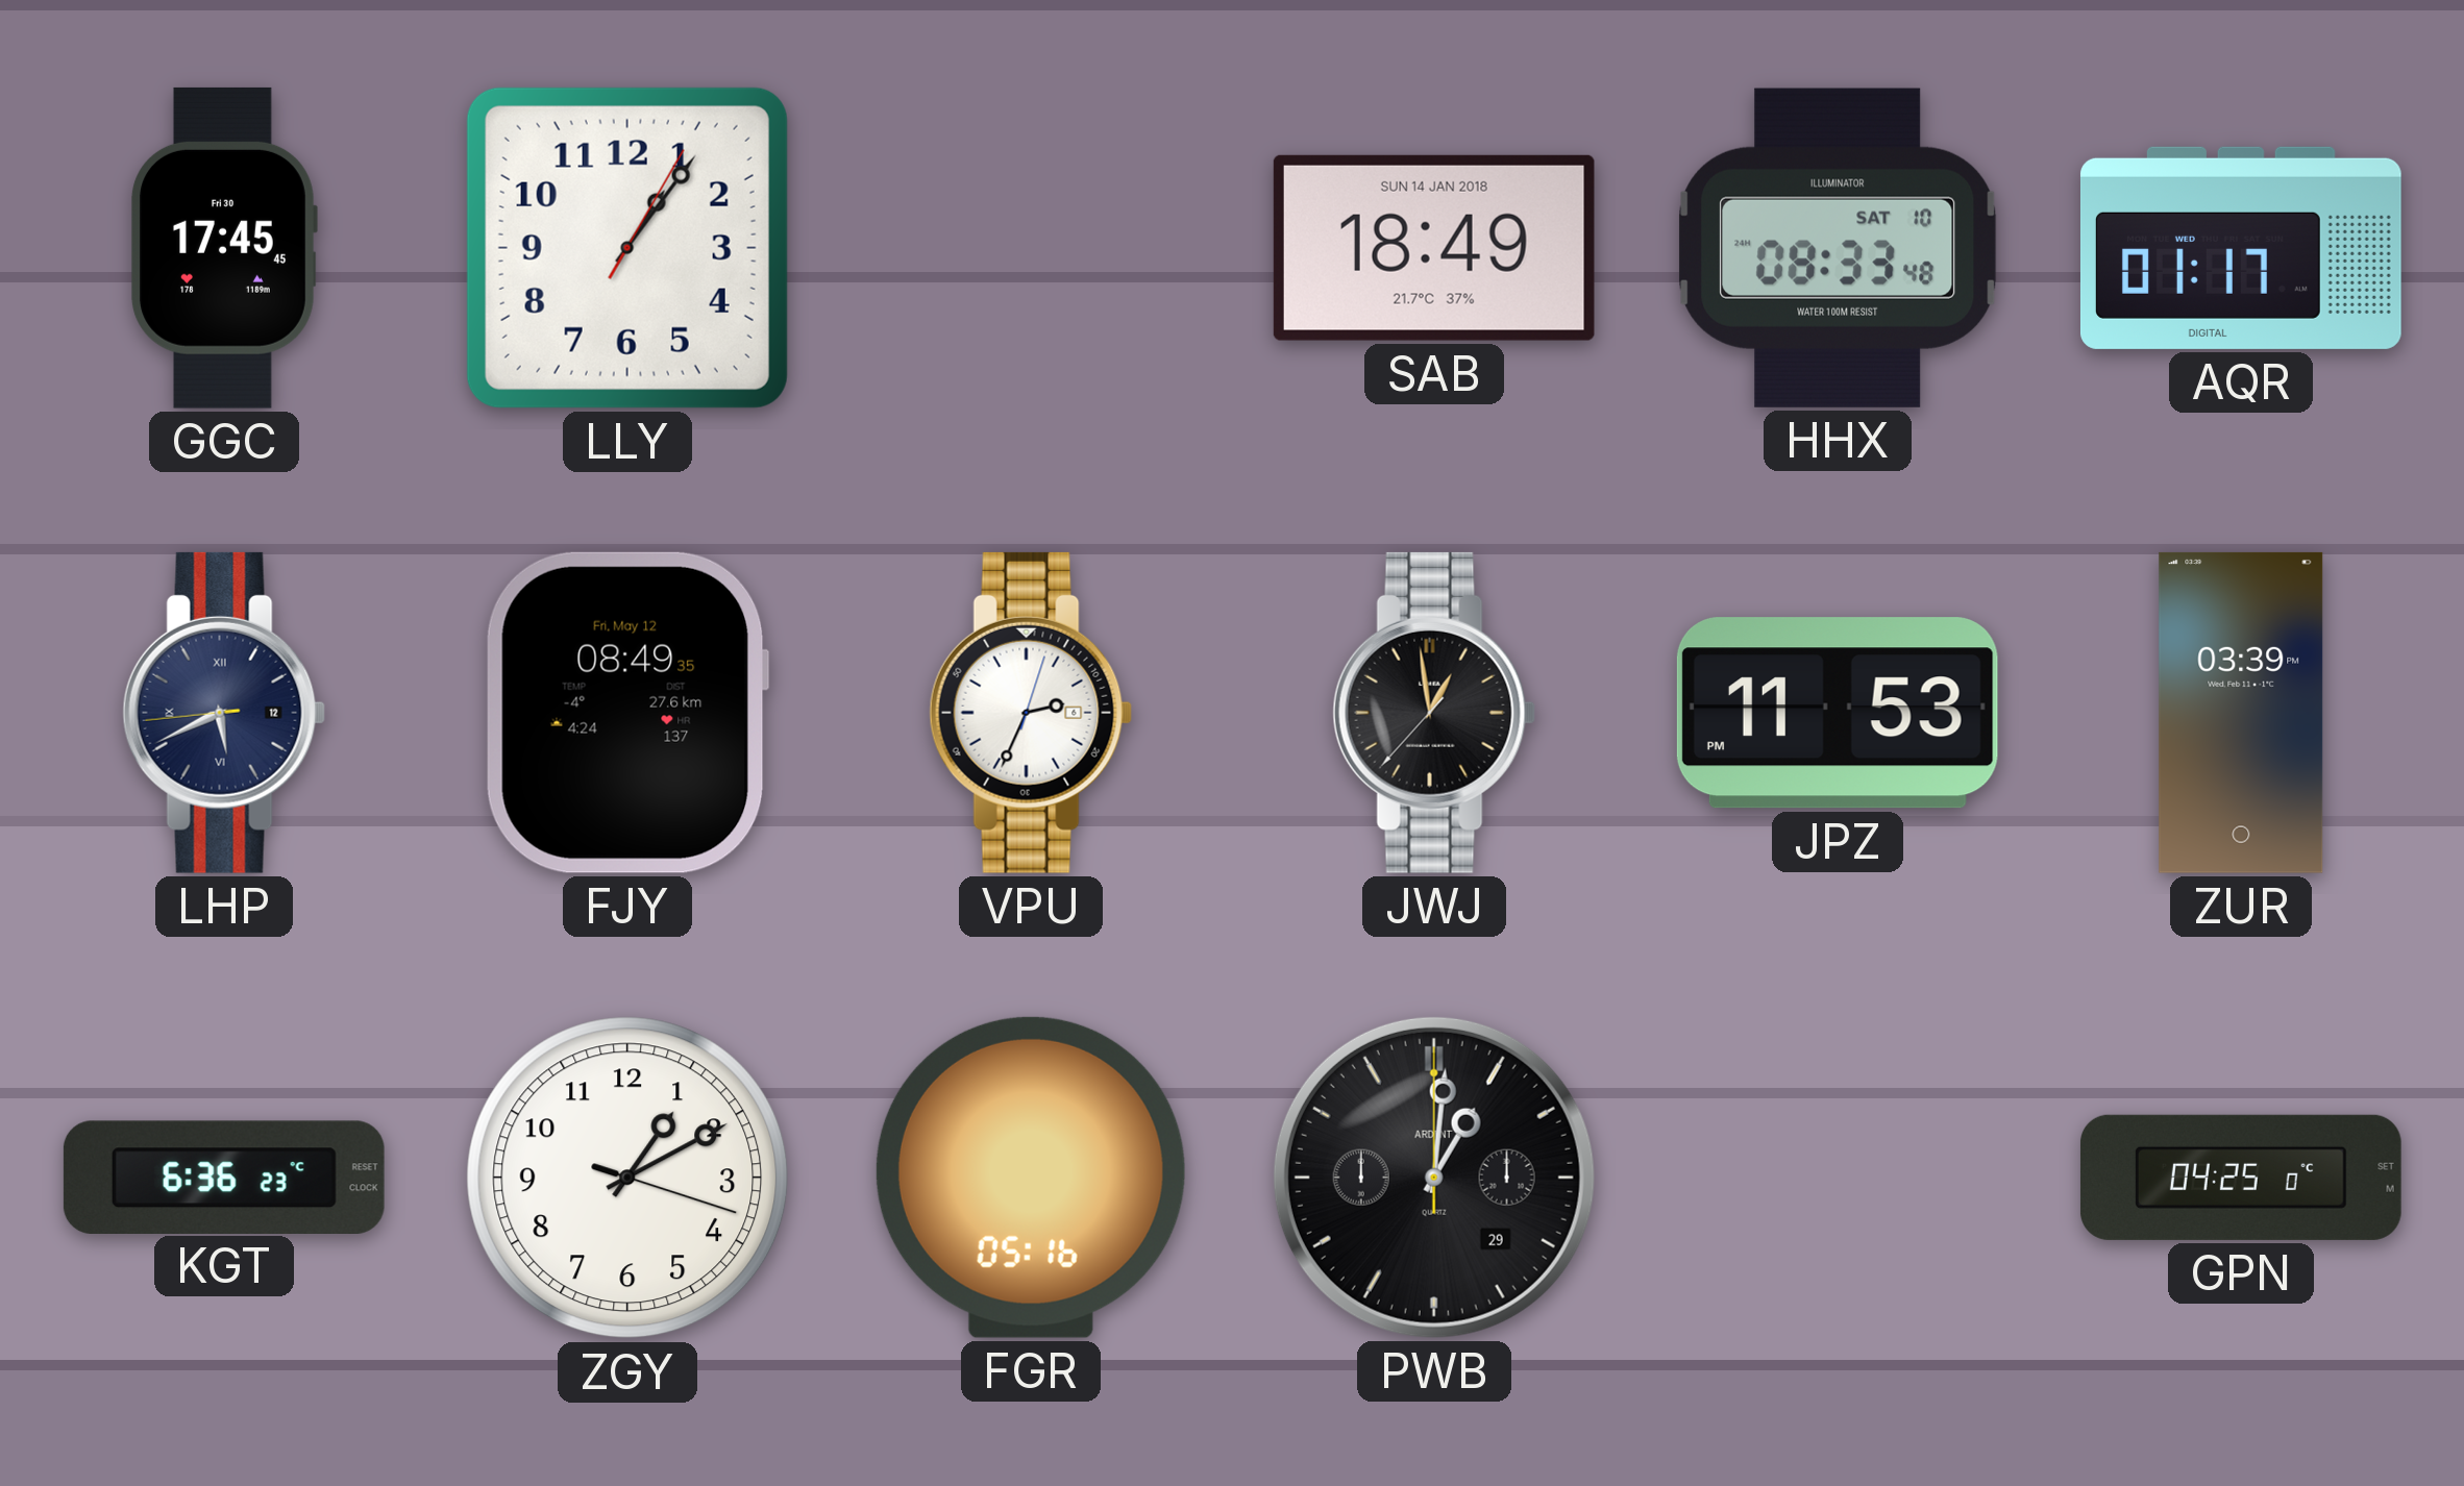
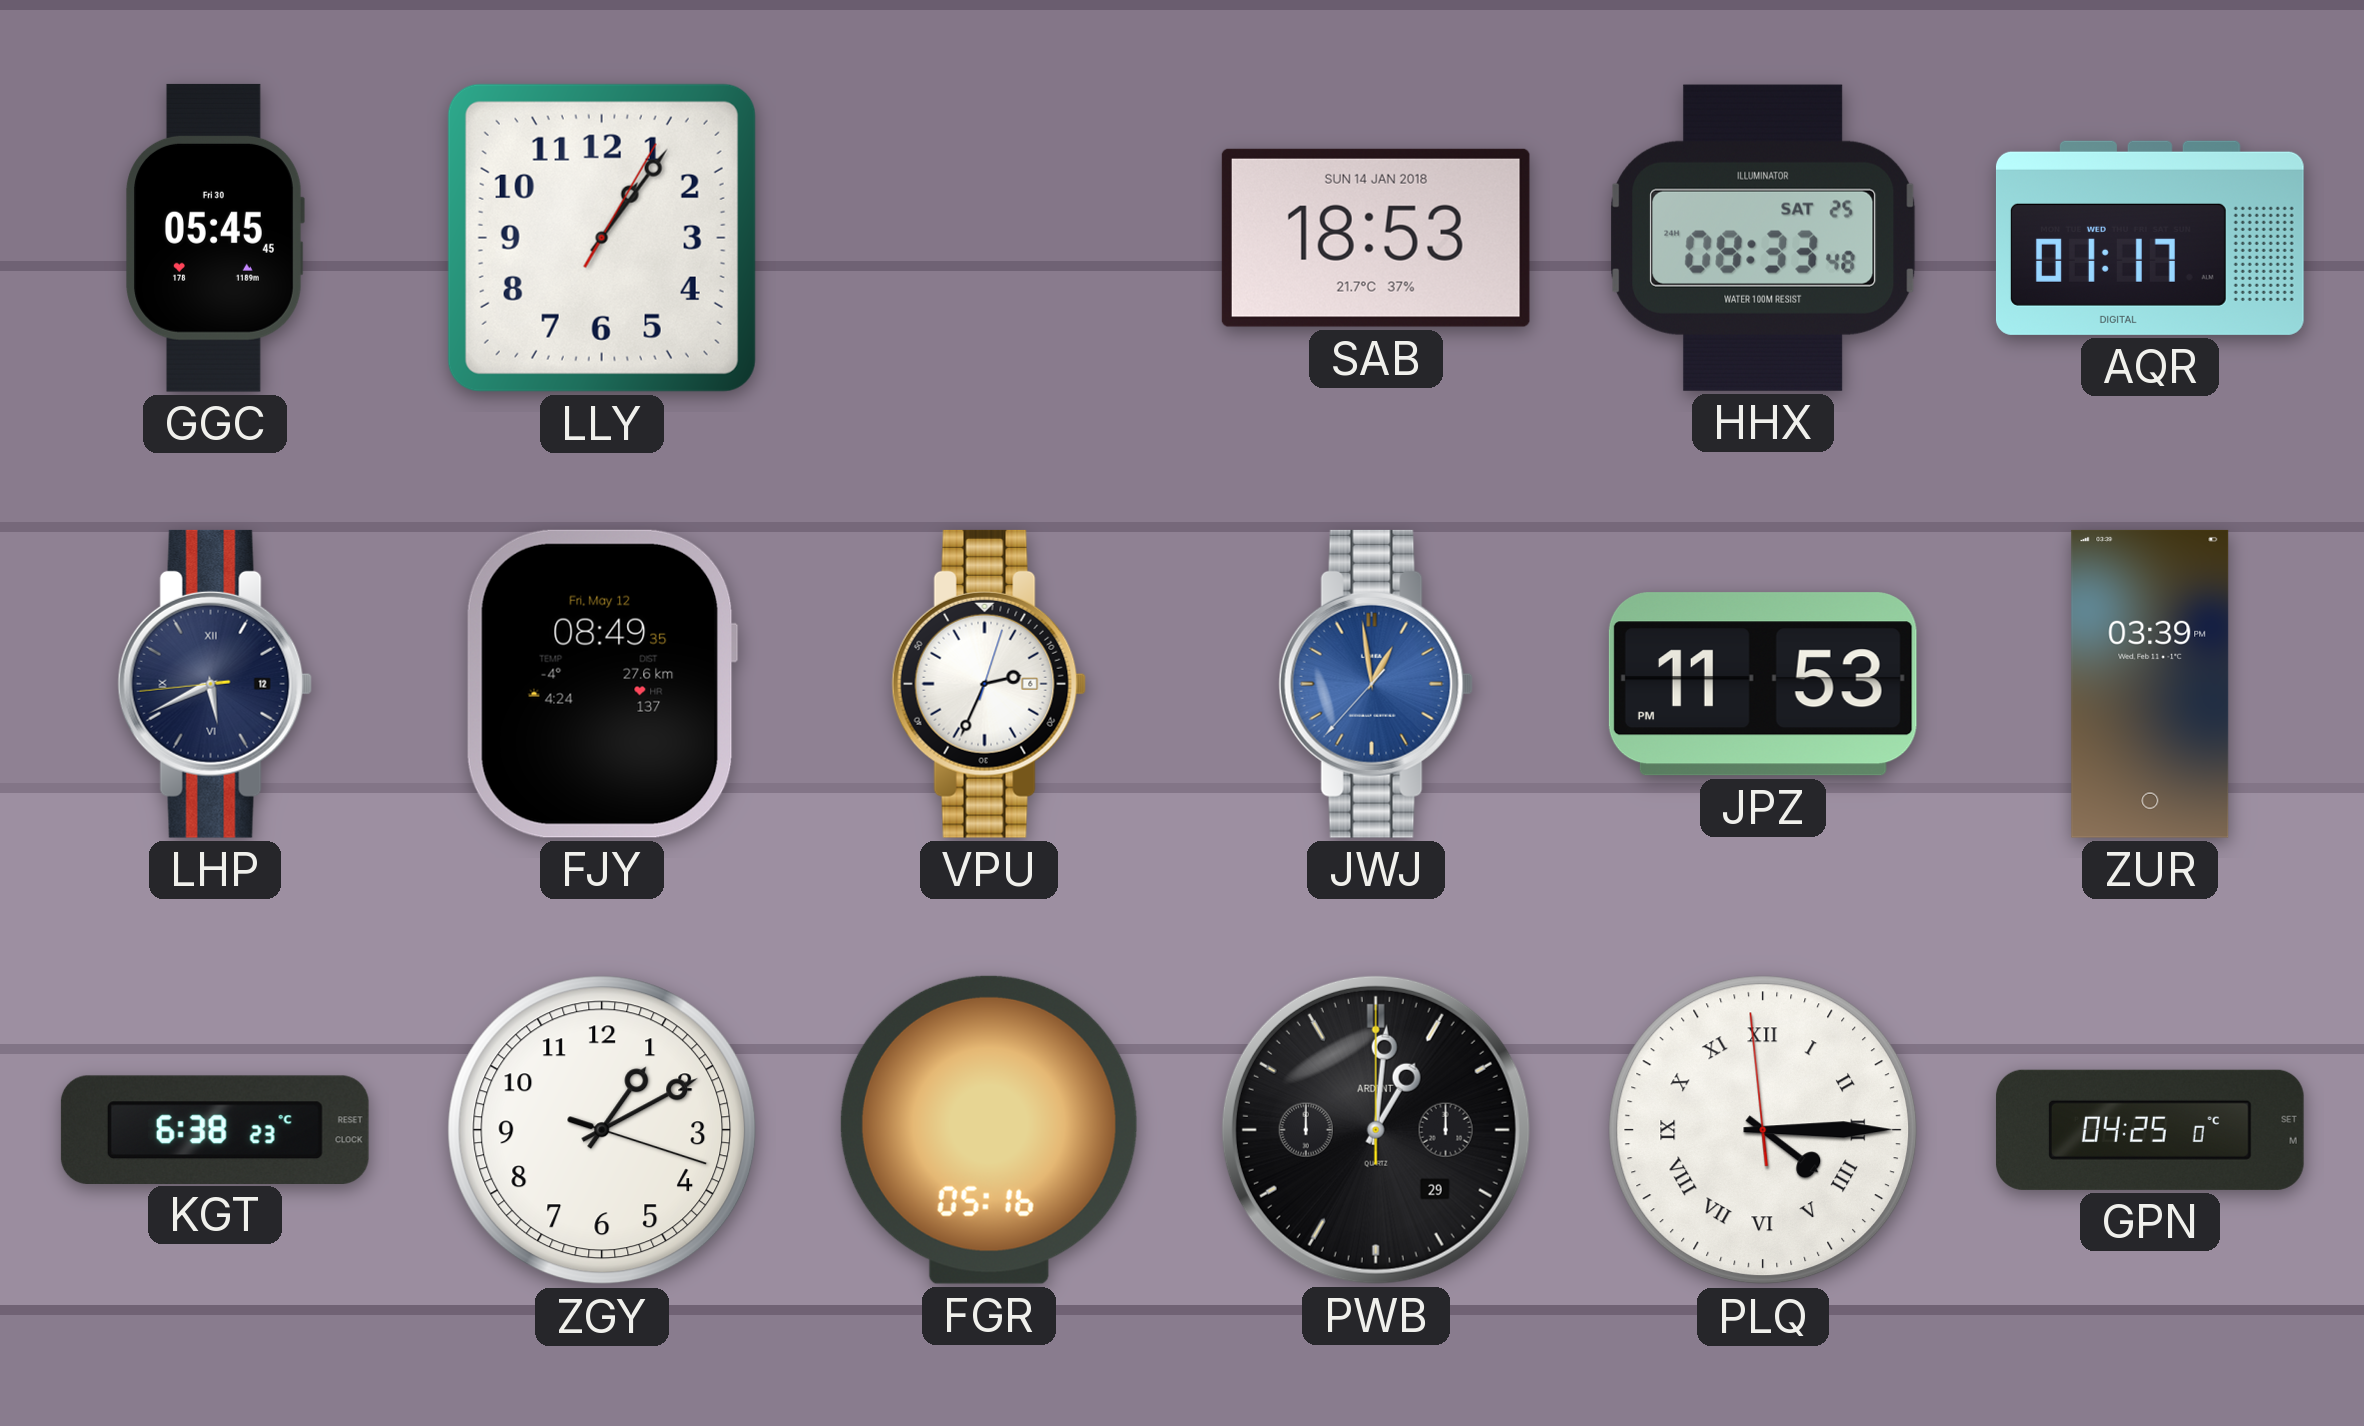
GGC: 17:45 -> 05:45
SAB: 18:49 -> 18:53
HHX date: SAT 10 -> SAT 25
JWJ dial: black -> blue
KGT: 6:36 -> 6:38
PLQ: none -> 4:14
